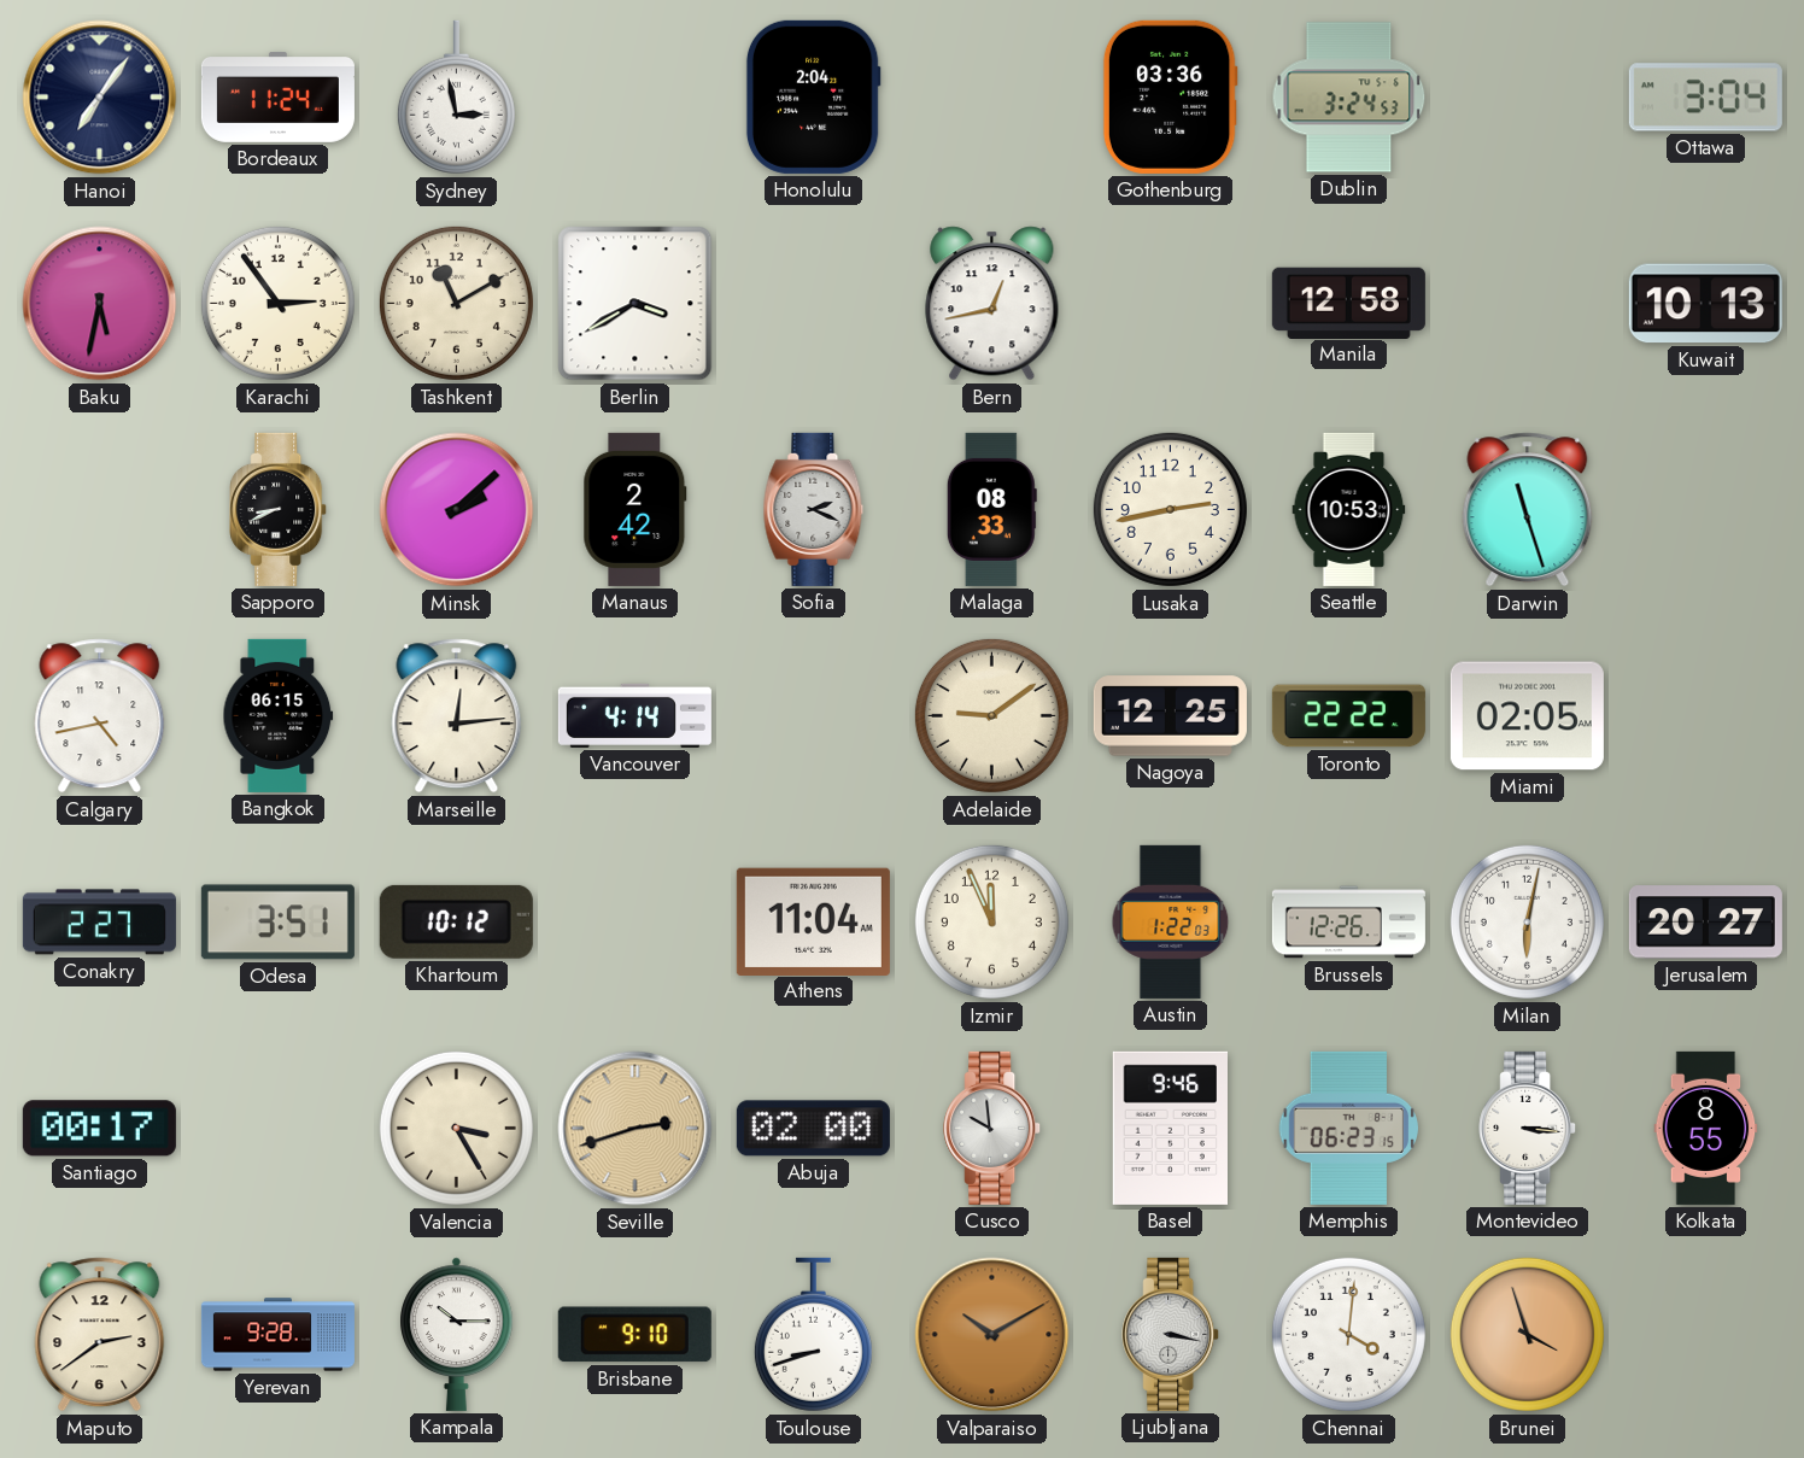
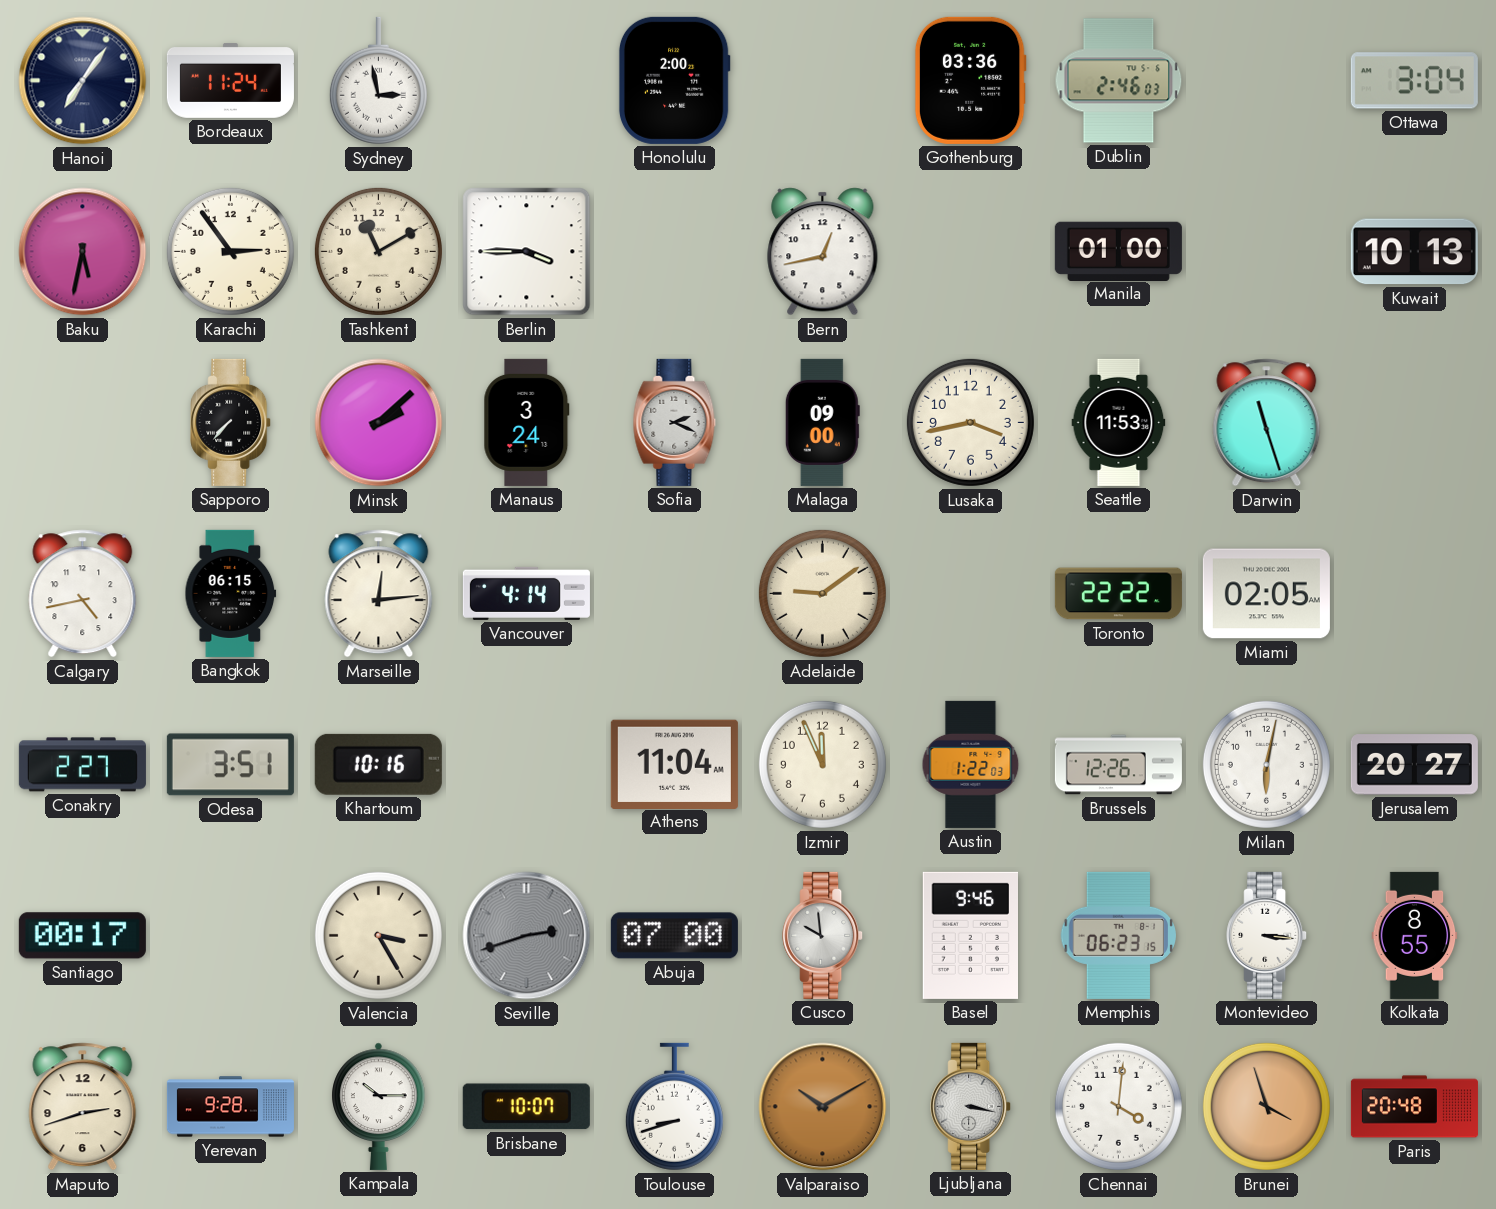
Honolulu: 2:04 -> 2:00
Dublin: 3:24 -> 2:46
Berlin: 3:40 -> 3:45
Manila: 12:58 -> 01:00
Sapporo: 8:41 -> 7:37
Manaus: 2:42 -> 3:24
Malaga: 08:33 -> 09:00
Lusaka: 2:43 -> 3:43
Seattle: 10:53 -> 11:53
Nagoya: 12:25 -> none
Khartoum: 10:12 -> 10:16
Seville dial: champagne -> grey
Abuja: 02:00 -> 07:00
Maputo: 2:39 -> 2:42
Brisbane: 9:10 -> 10:07
Paris: none -> 20:48
